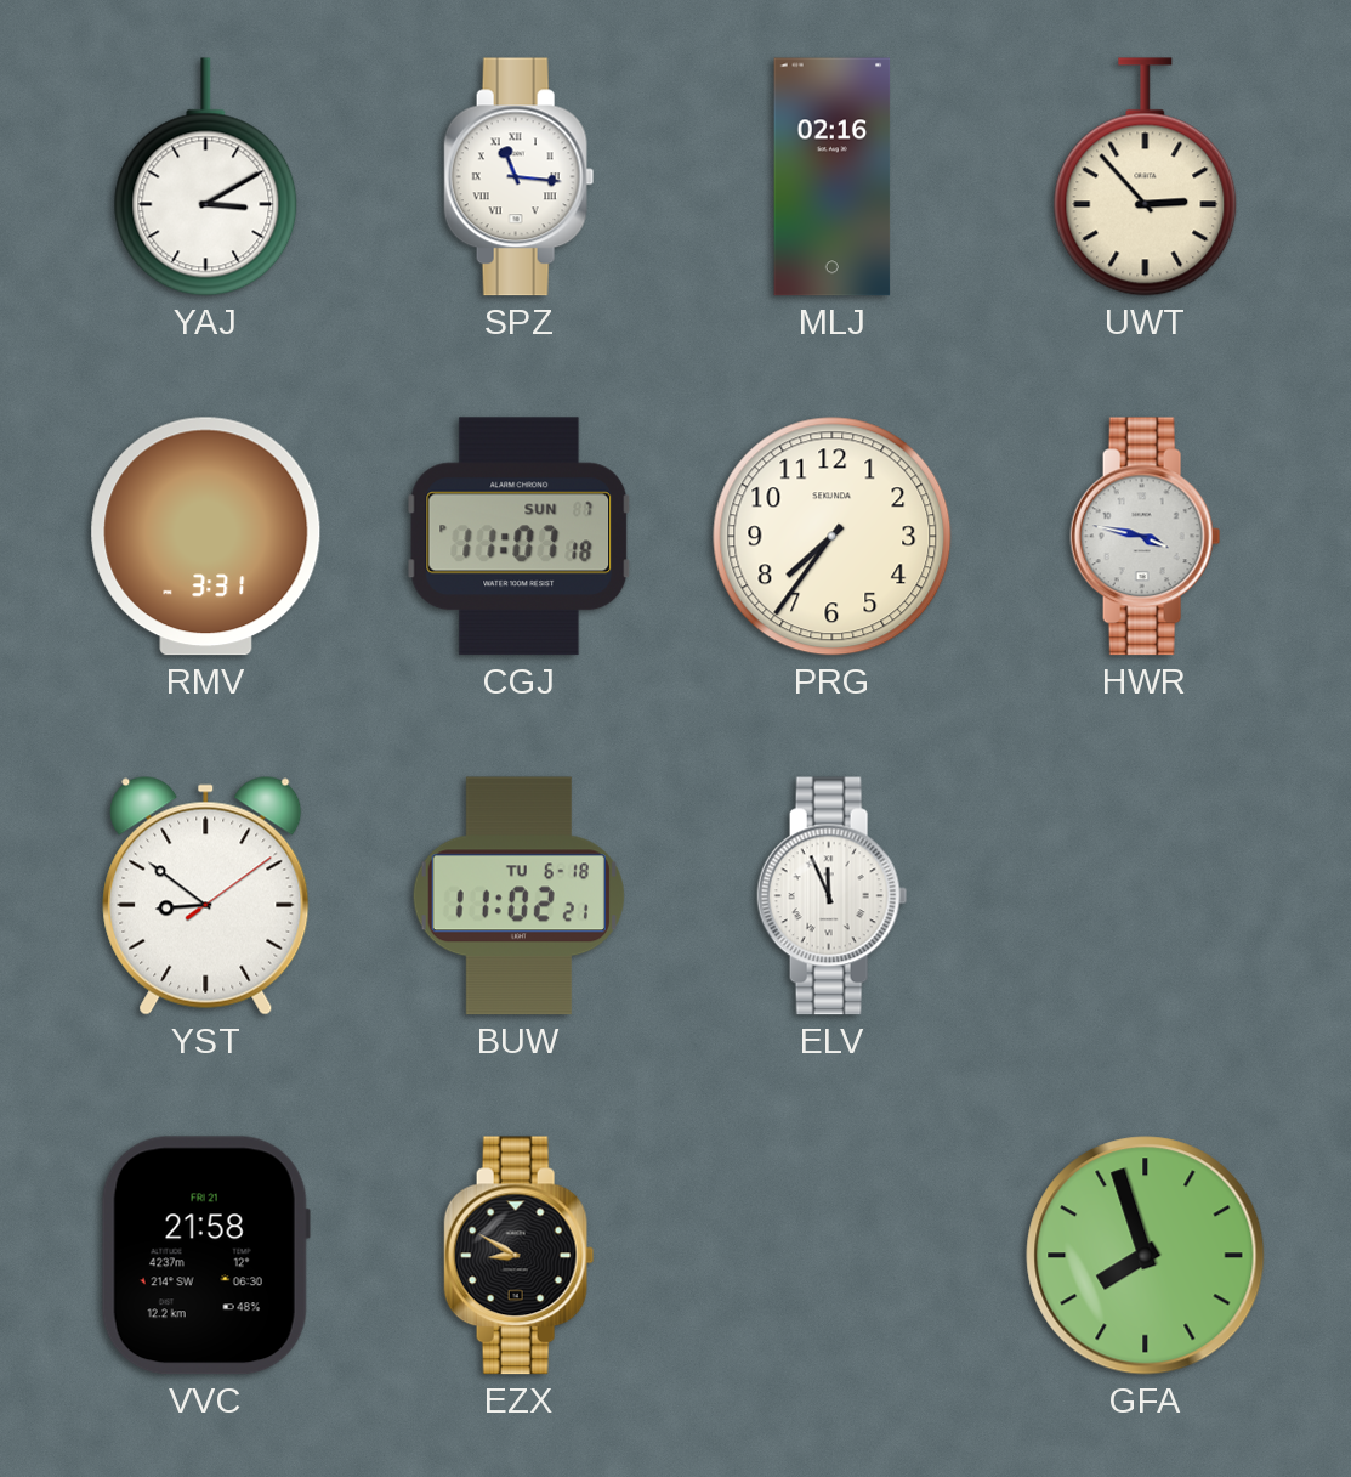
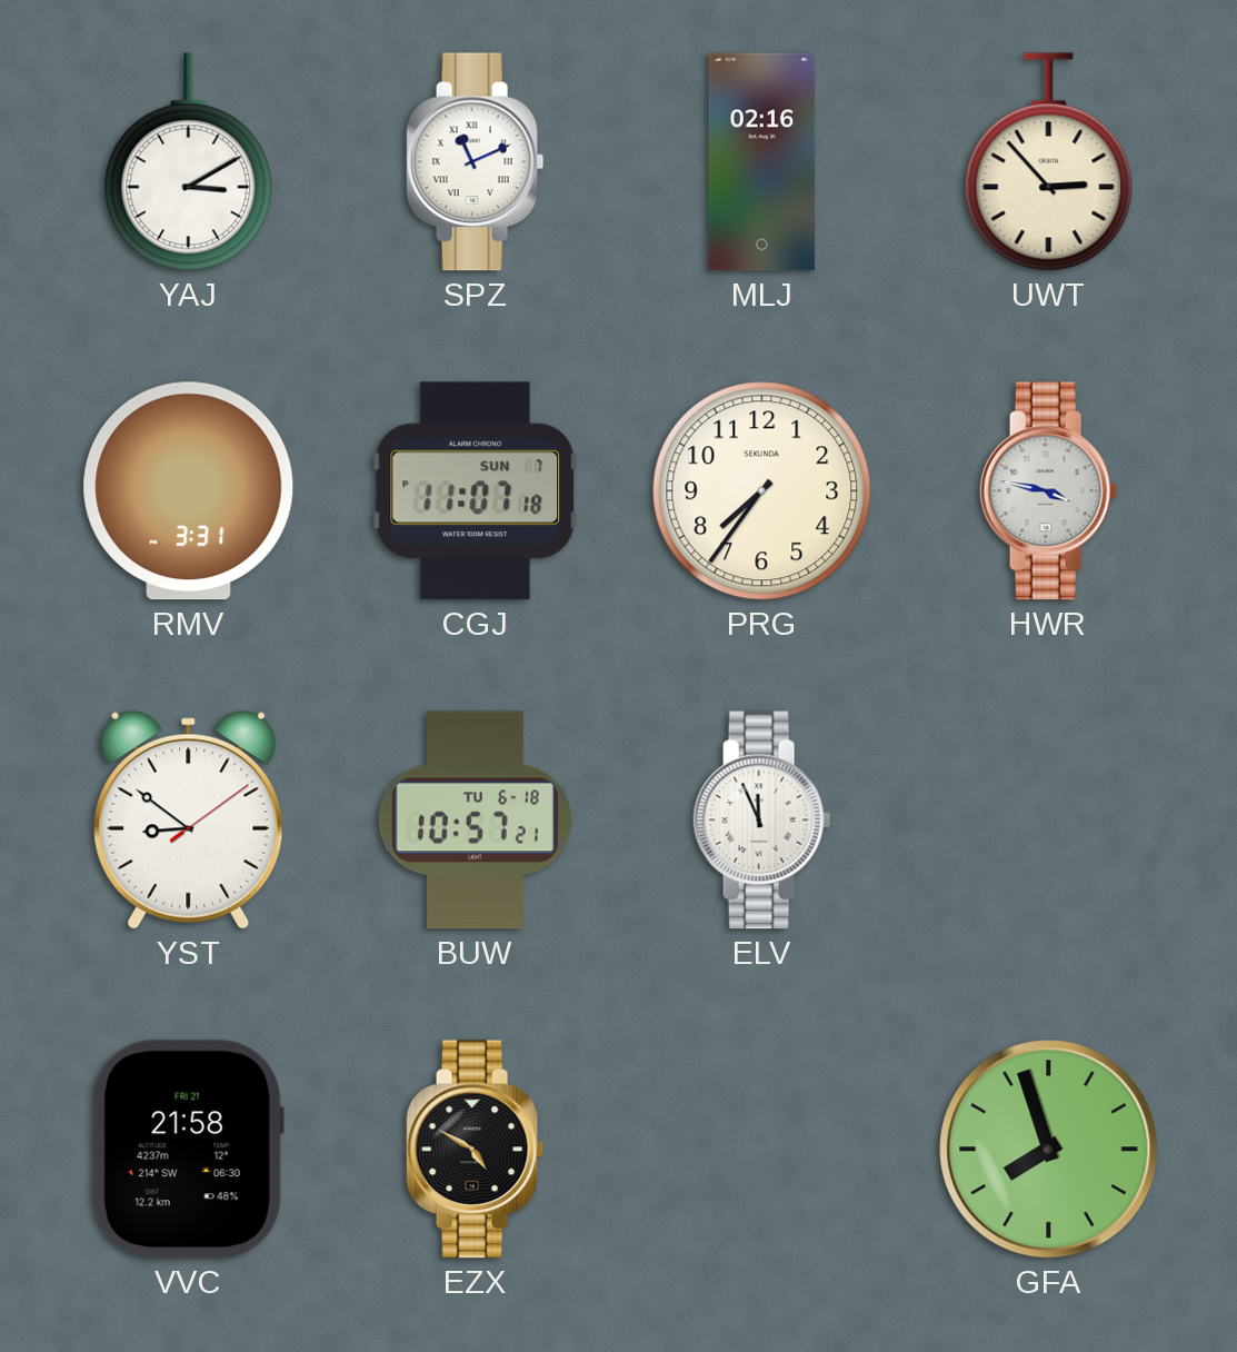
SPZ: 11:16 -> 11:11
BUW: 11:02 -> 10:57
EZX: 8:50 -> 4:50
